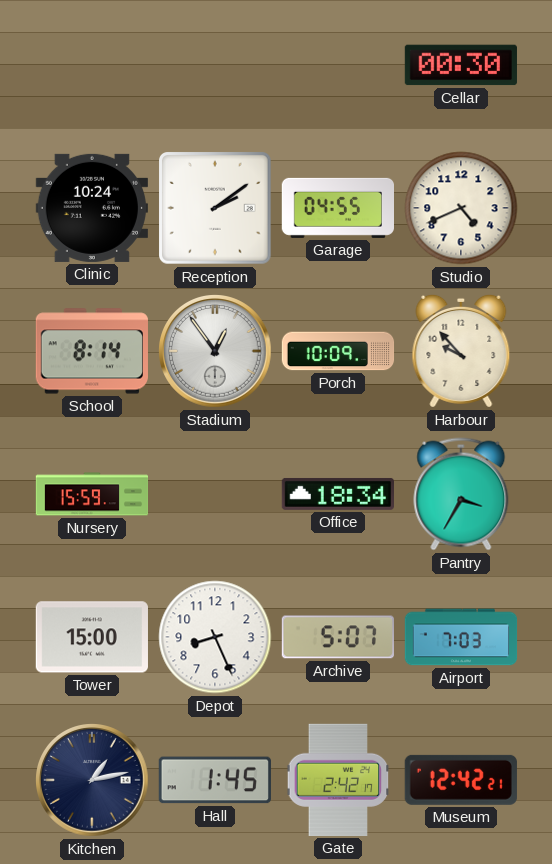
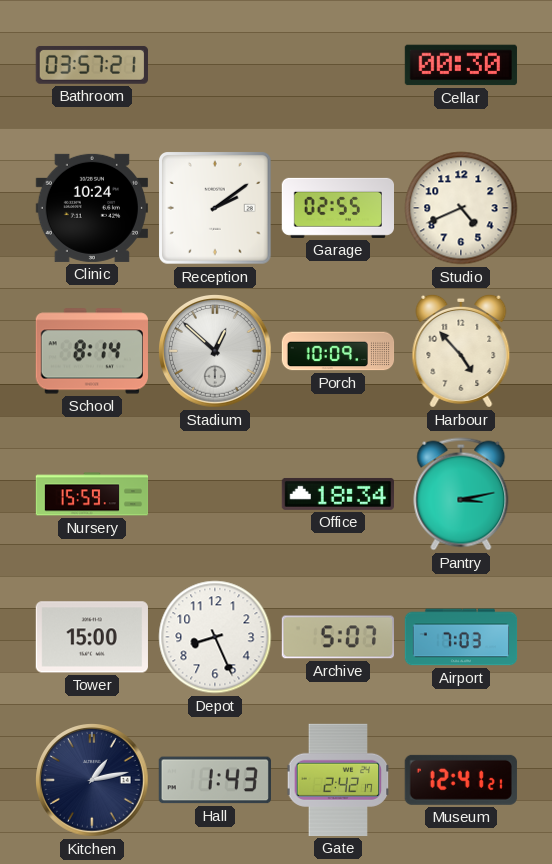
Bathroom: none -> 03:57
Garage: 04:55 -> 02:55
Stadium: 12:54 -> 12:52
Harbour: 9:53 -> 4:53
Pantry: 3:35 -> 3:13
Hall: 1:45 -> 1:43
Museum: 12:42 -> 12:41
